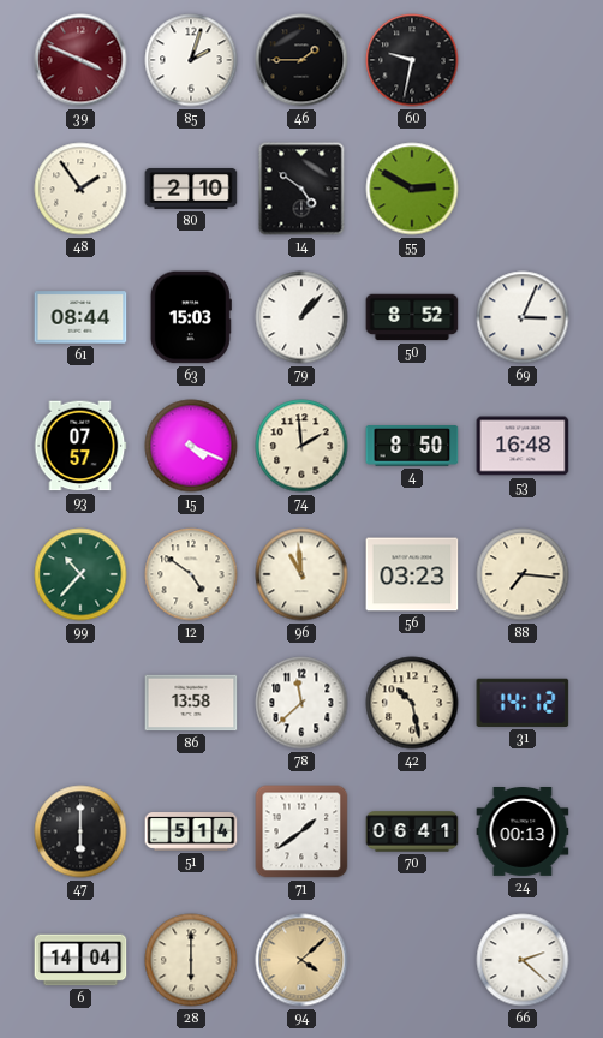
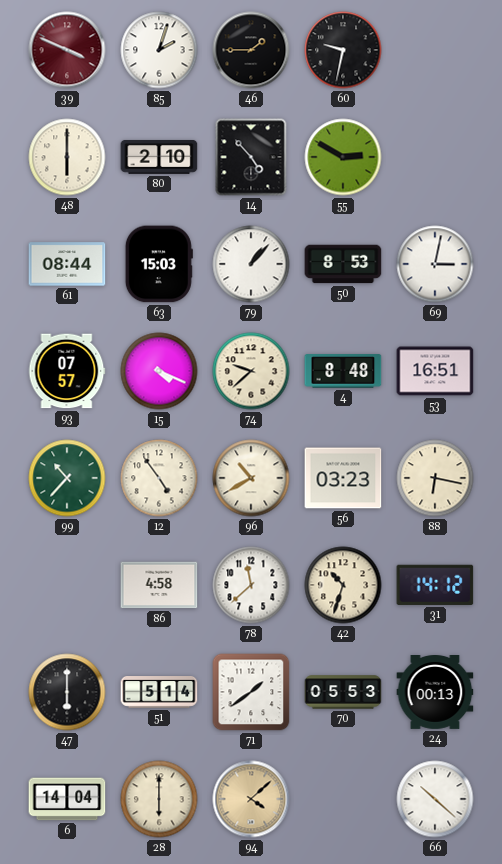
48: 1:54 -> 6:00
14: 4:51 -> 4:53
50: 8:52 -> 8:53
69: 3:04 -> 3:02
74: 1:59 -> 9:38
4: 8:50 -> 8:48
53: 16:48 -> 16:51
12: 4:51 -> 4:54
96: 10:59 -> 10:40
88: 7:16 -> 6:17
86: 13:58 -> 4:58
42: 10:28 -> 10:33
70: 06:41 -> 05:53
66: 2:22 -> 10:22
